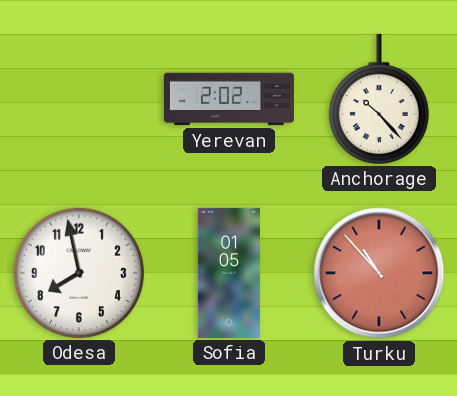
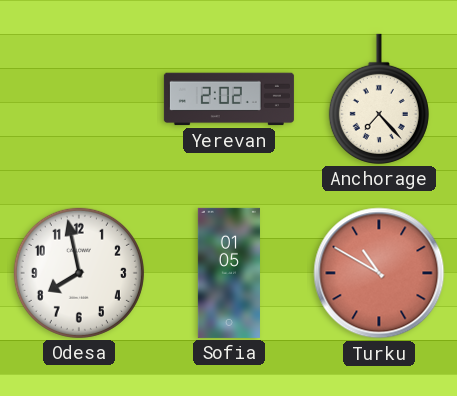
Anchorage: 10:23 -> 7:23
Turku: 10:53 -> 10:50
